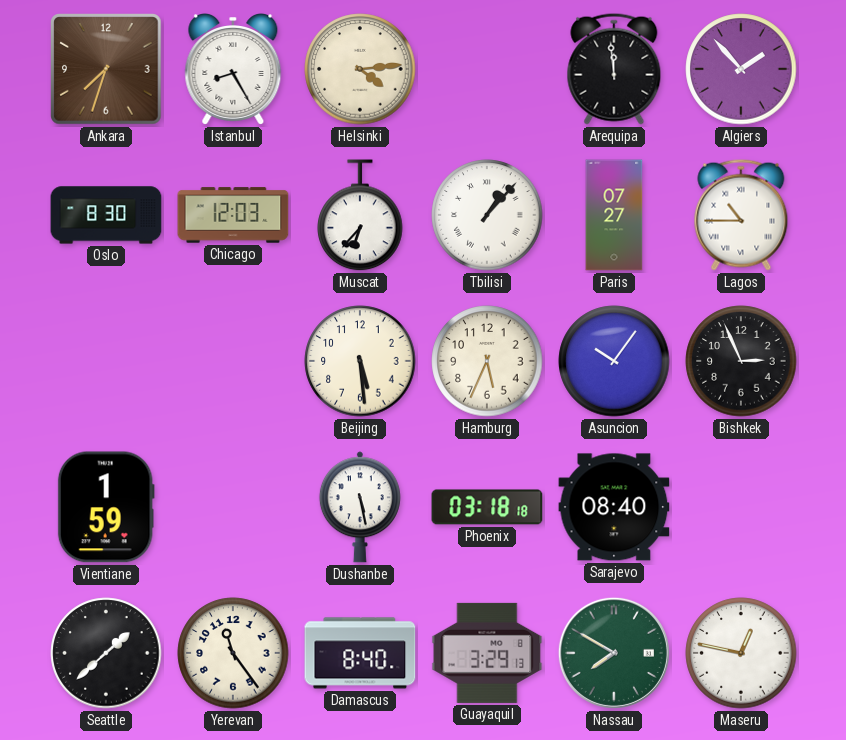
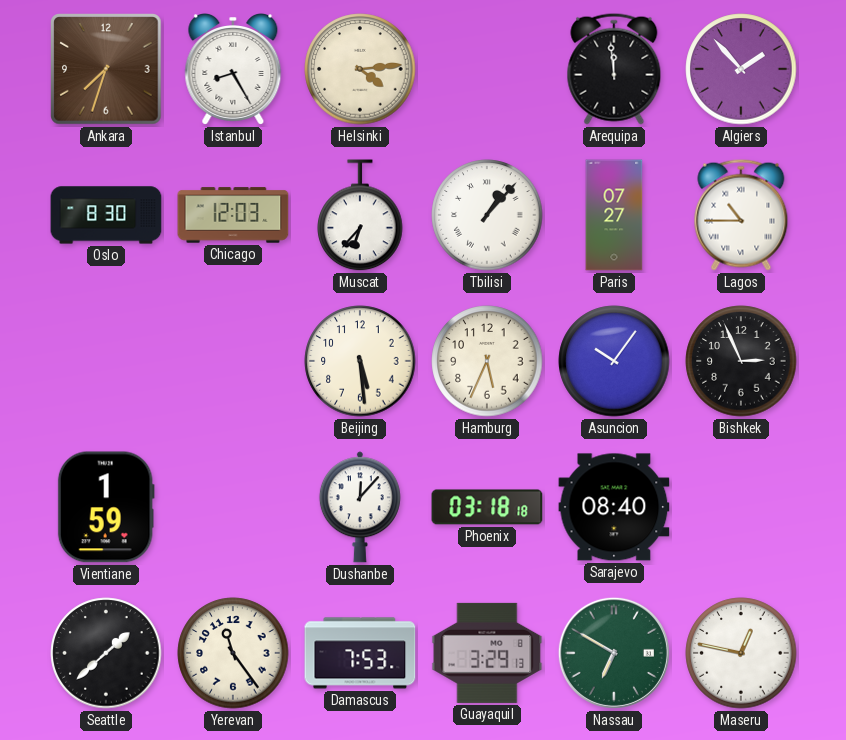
Dushanbe: 5:28 -> 12:07
Damascus: 8:40 -> 7:53
Nassau: 7:50 -> 6:50
